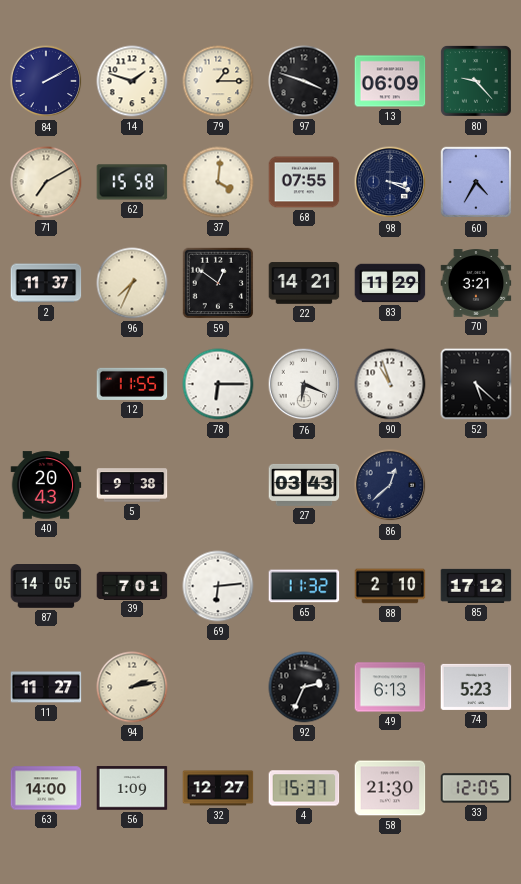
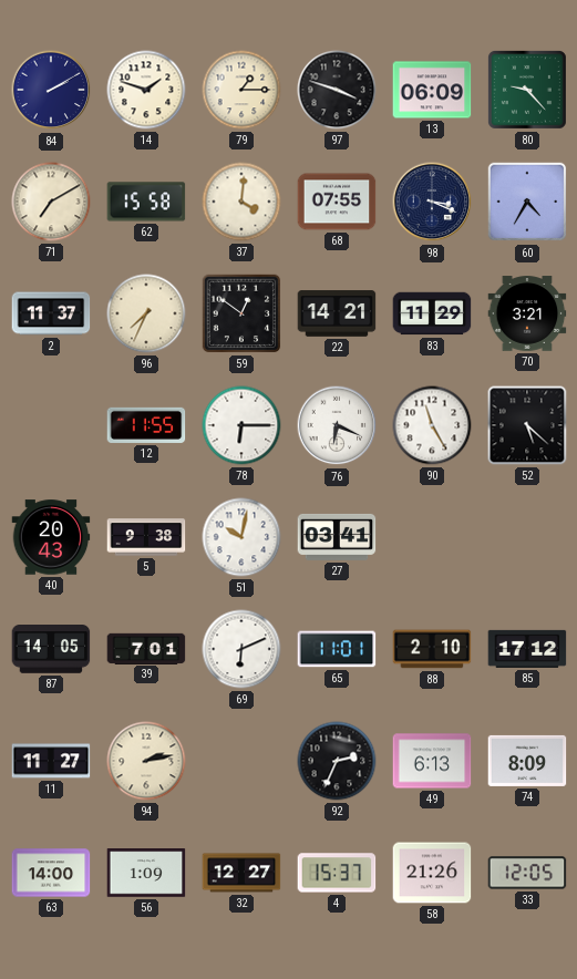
90: 10:57 -> 11:25
51: none -> 10:02
27: 03:43 -> 03:41
86: 12:38 -> none
69: 6:14 -> 6:11
65: 11:32 -> 11:01
74: 5:23 -> 8:09
58: 21:30 -> 21:26
